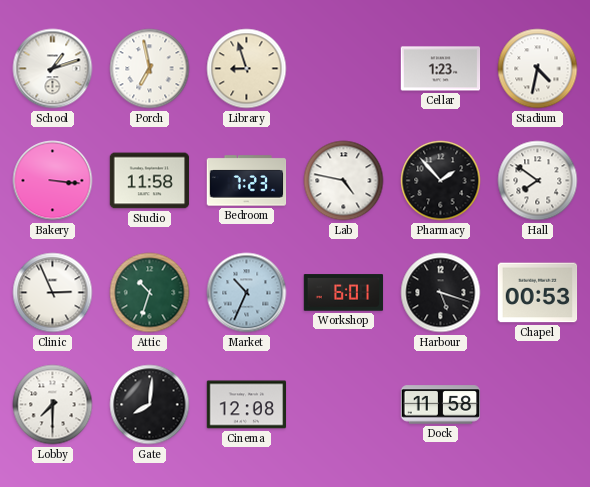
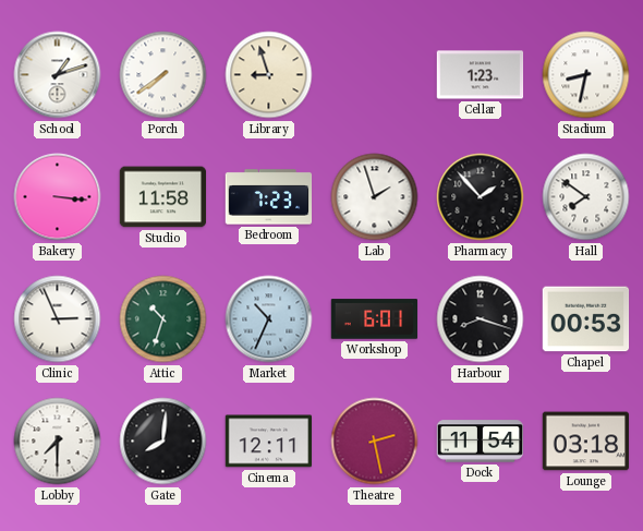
Porch: 6:58 -> 7:39
Stadium: 4:32 -> 8:32
Lab: 4:47 -> 1:57
Harbour: 5:18 -> 8:18
Cinema: 12:08 -> 12:11
Theatre: none -> 2:28
Dock: 11:58 -> 11:54
Lounge: none -> 03:18
